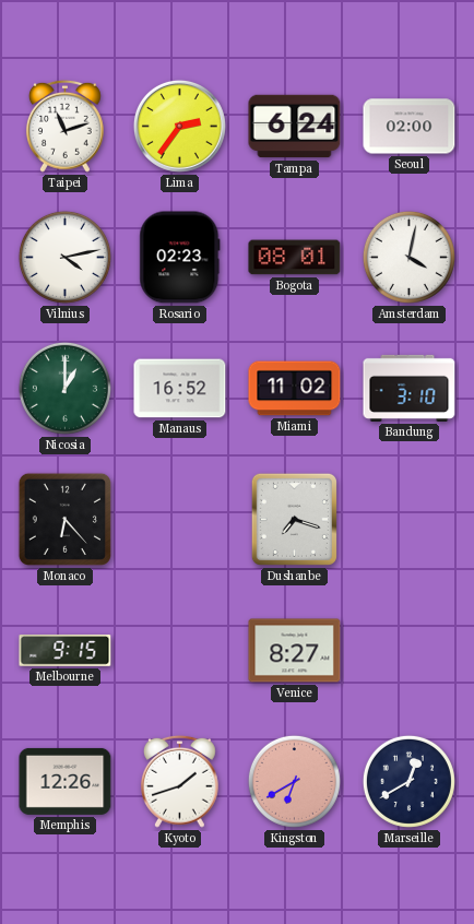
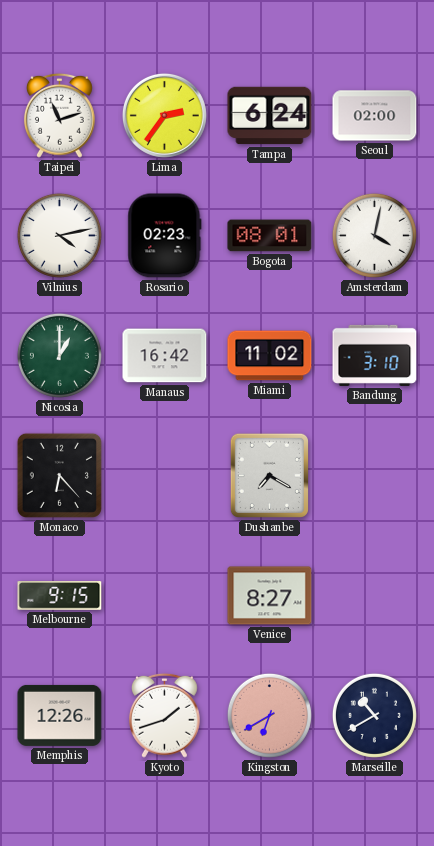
Manaus: 16:52 -> 16:42
Dushanbe: 7:18 -> 7:20
Marseille: 12:40 -> 10:40
